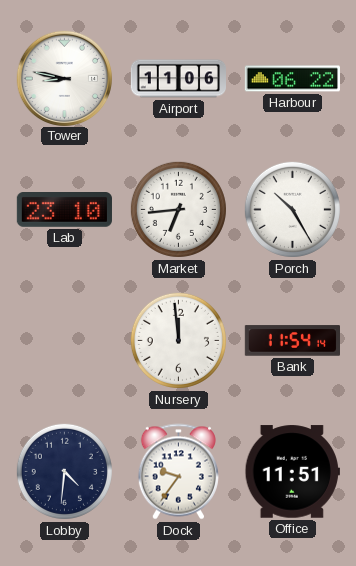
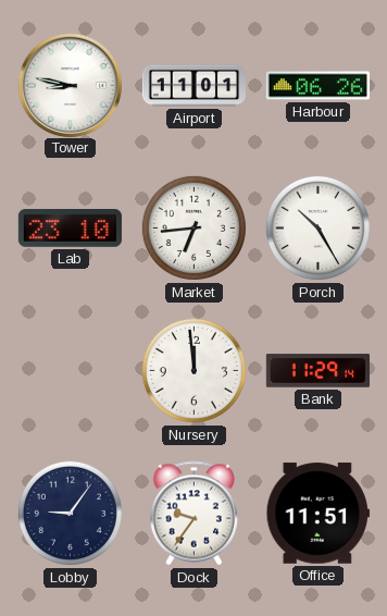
Airport: 11:06 -> 11:01
Harbour: 06:22 -> 06:26
Bank: 11:54 -> 11:29
Lobby: 4:31 -> 9:06
